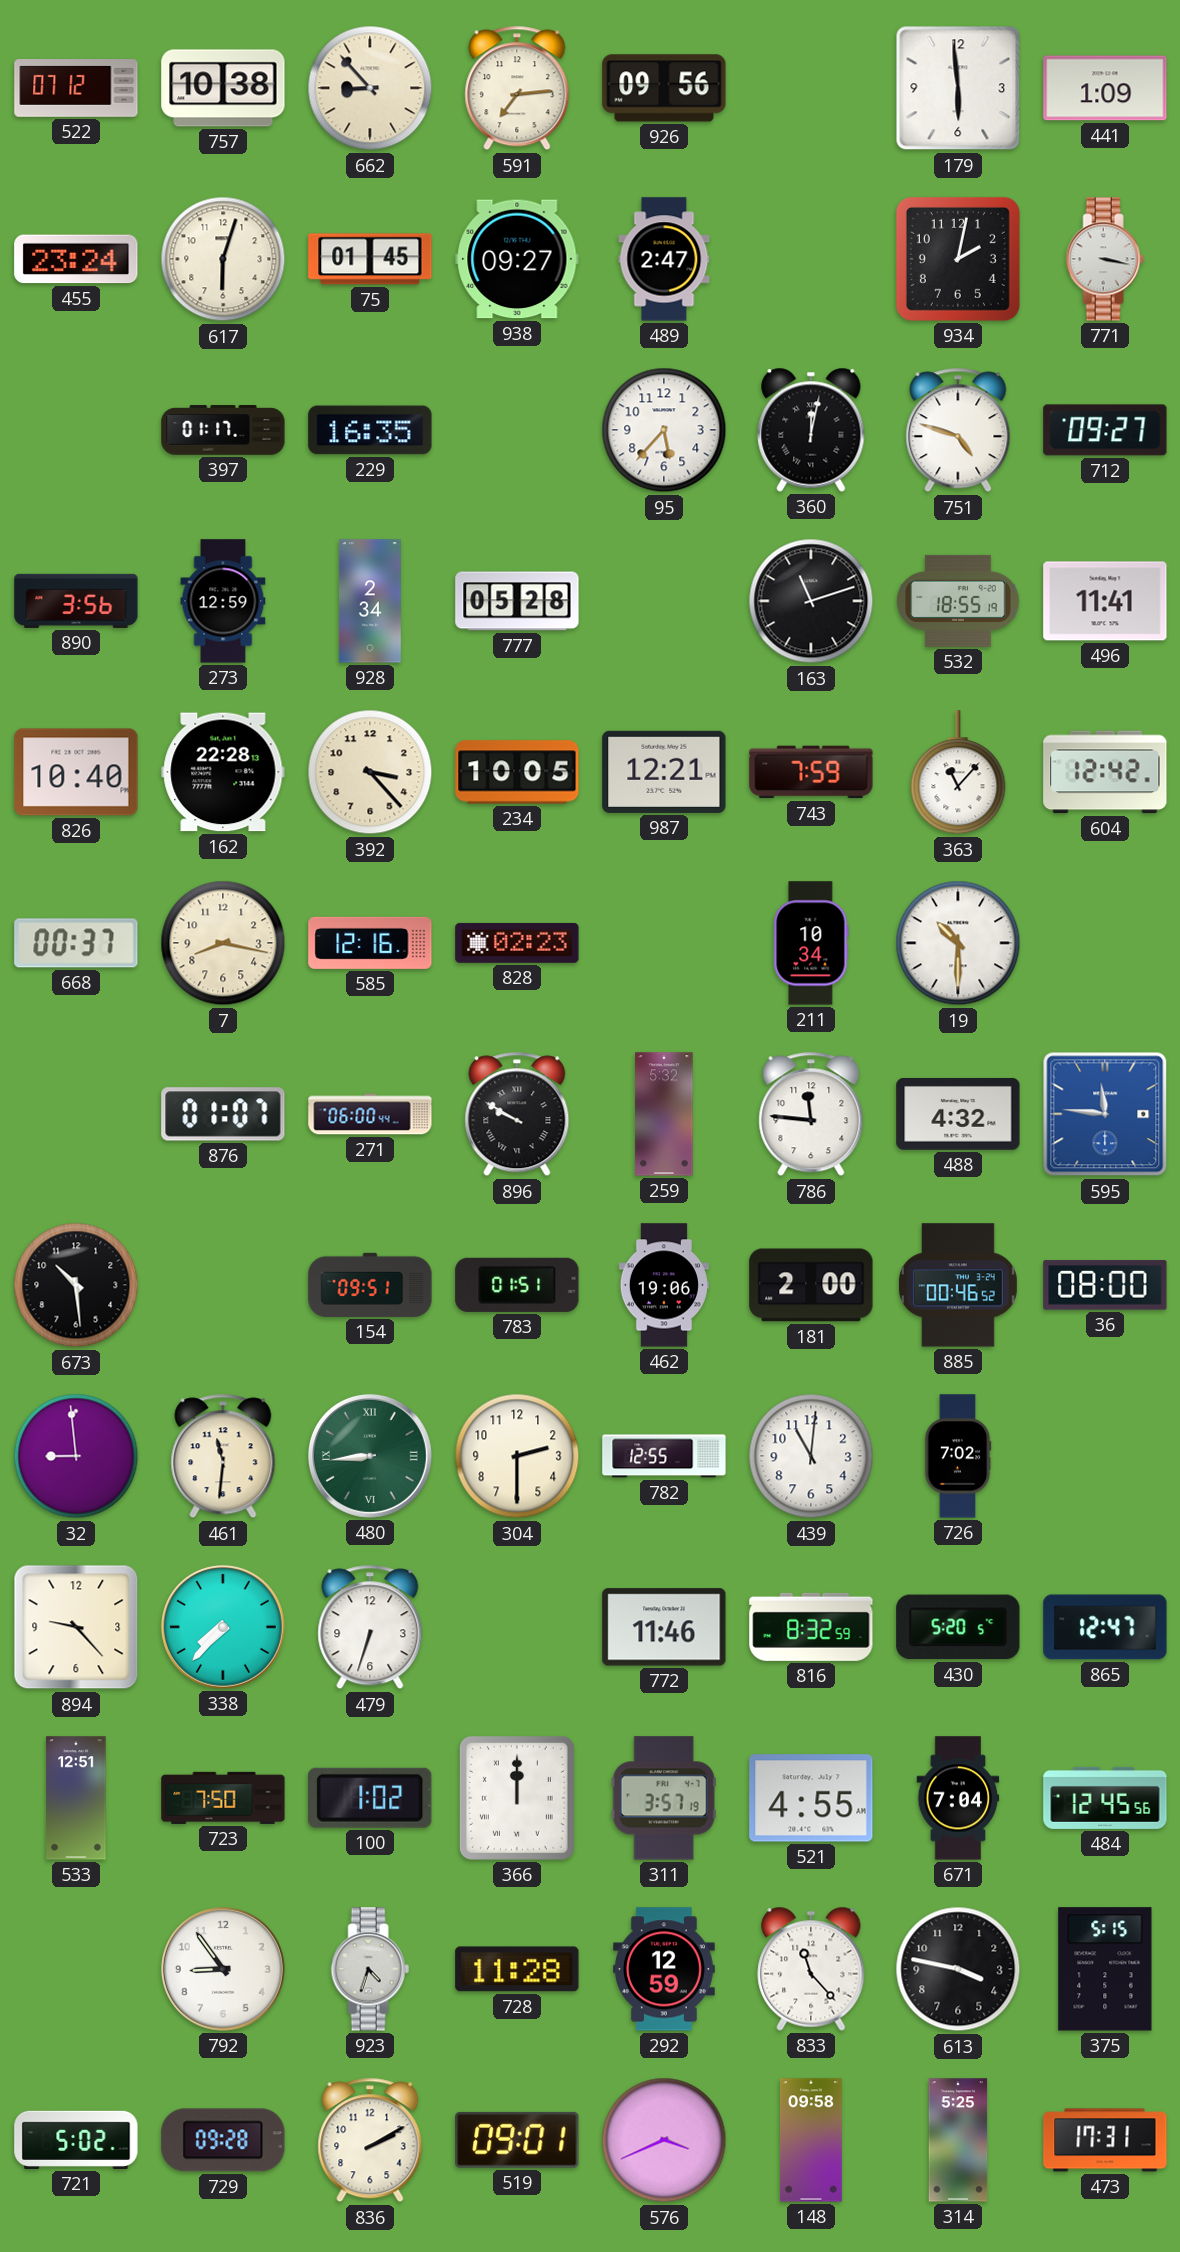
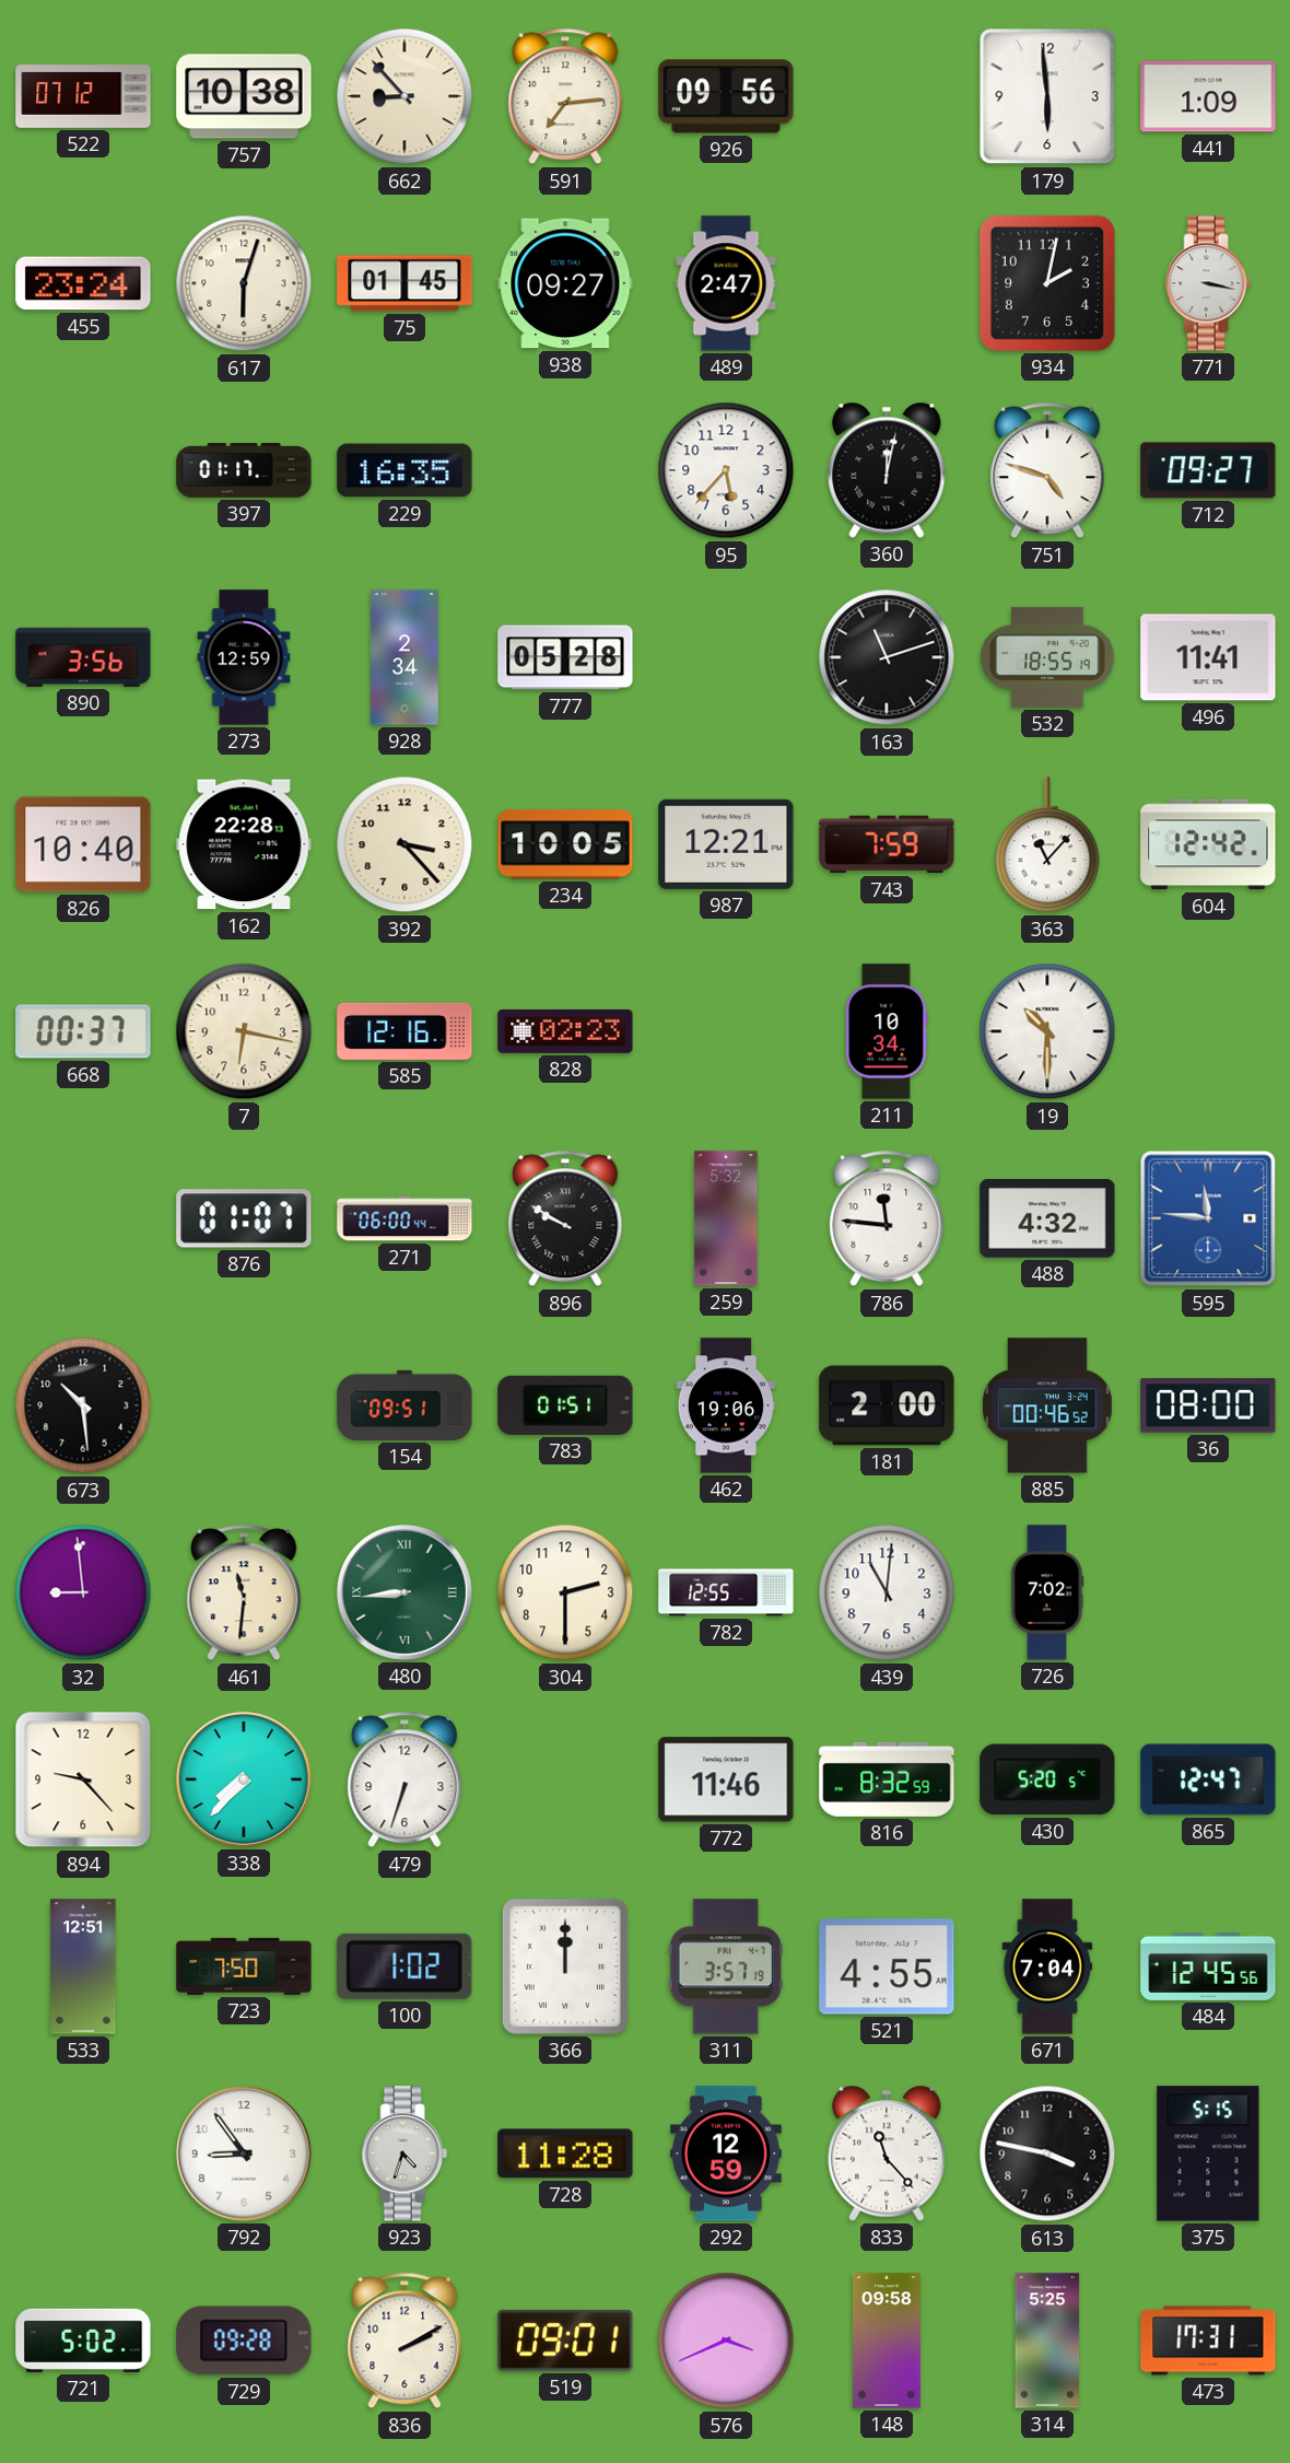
7: 8:17 -> 6:17
